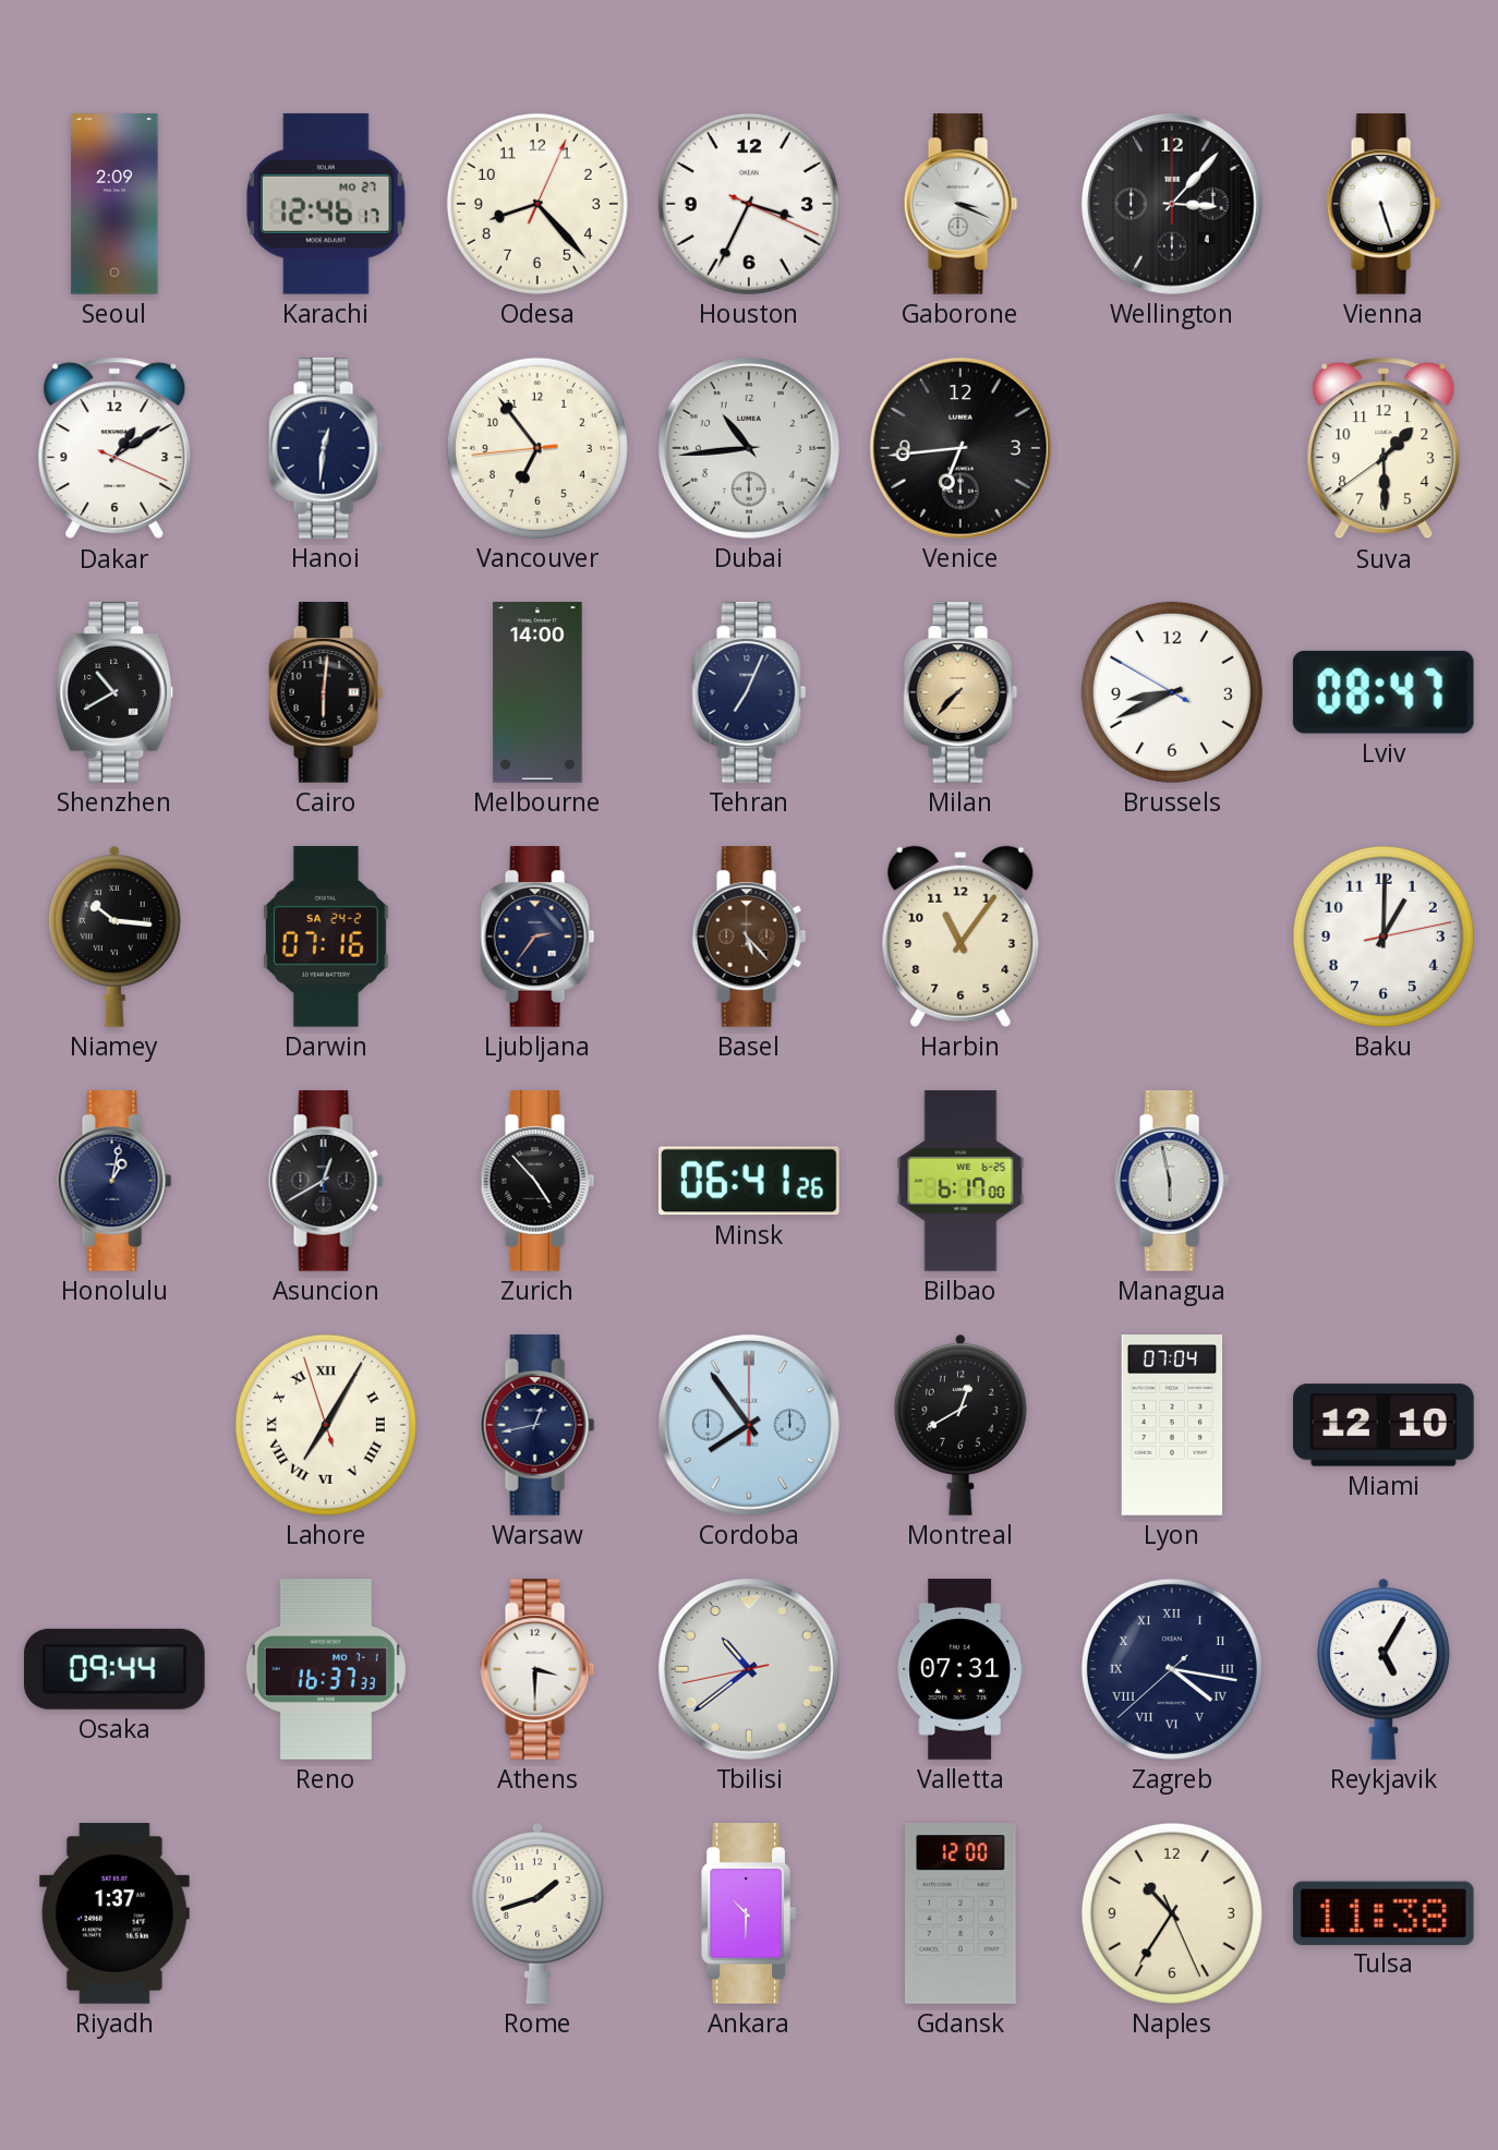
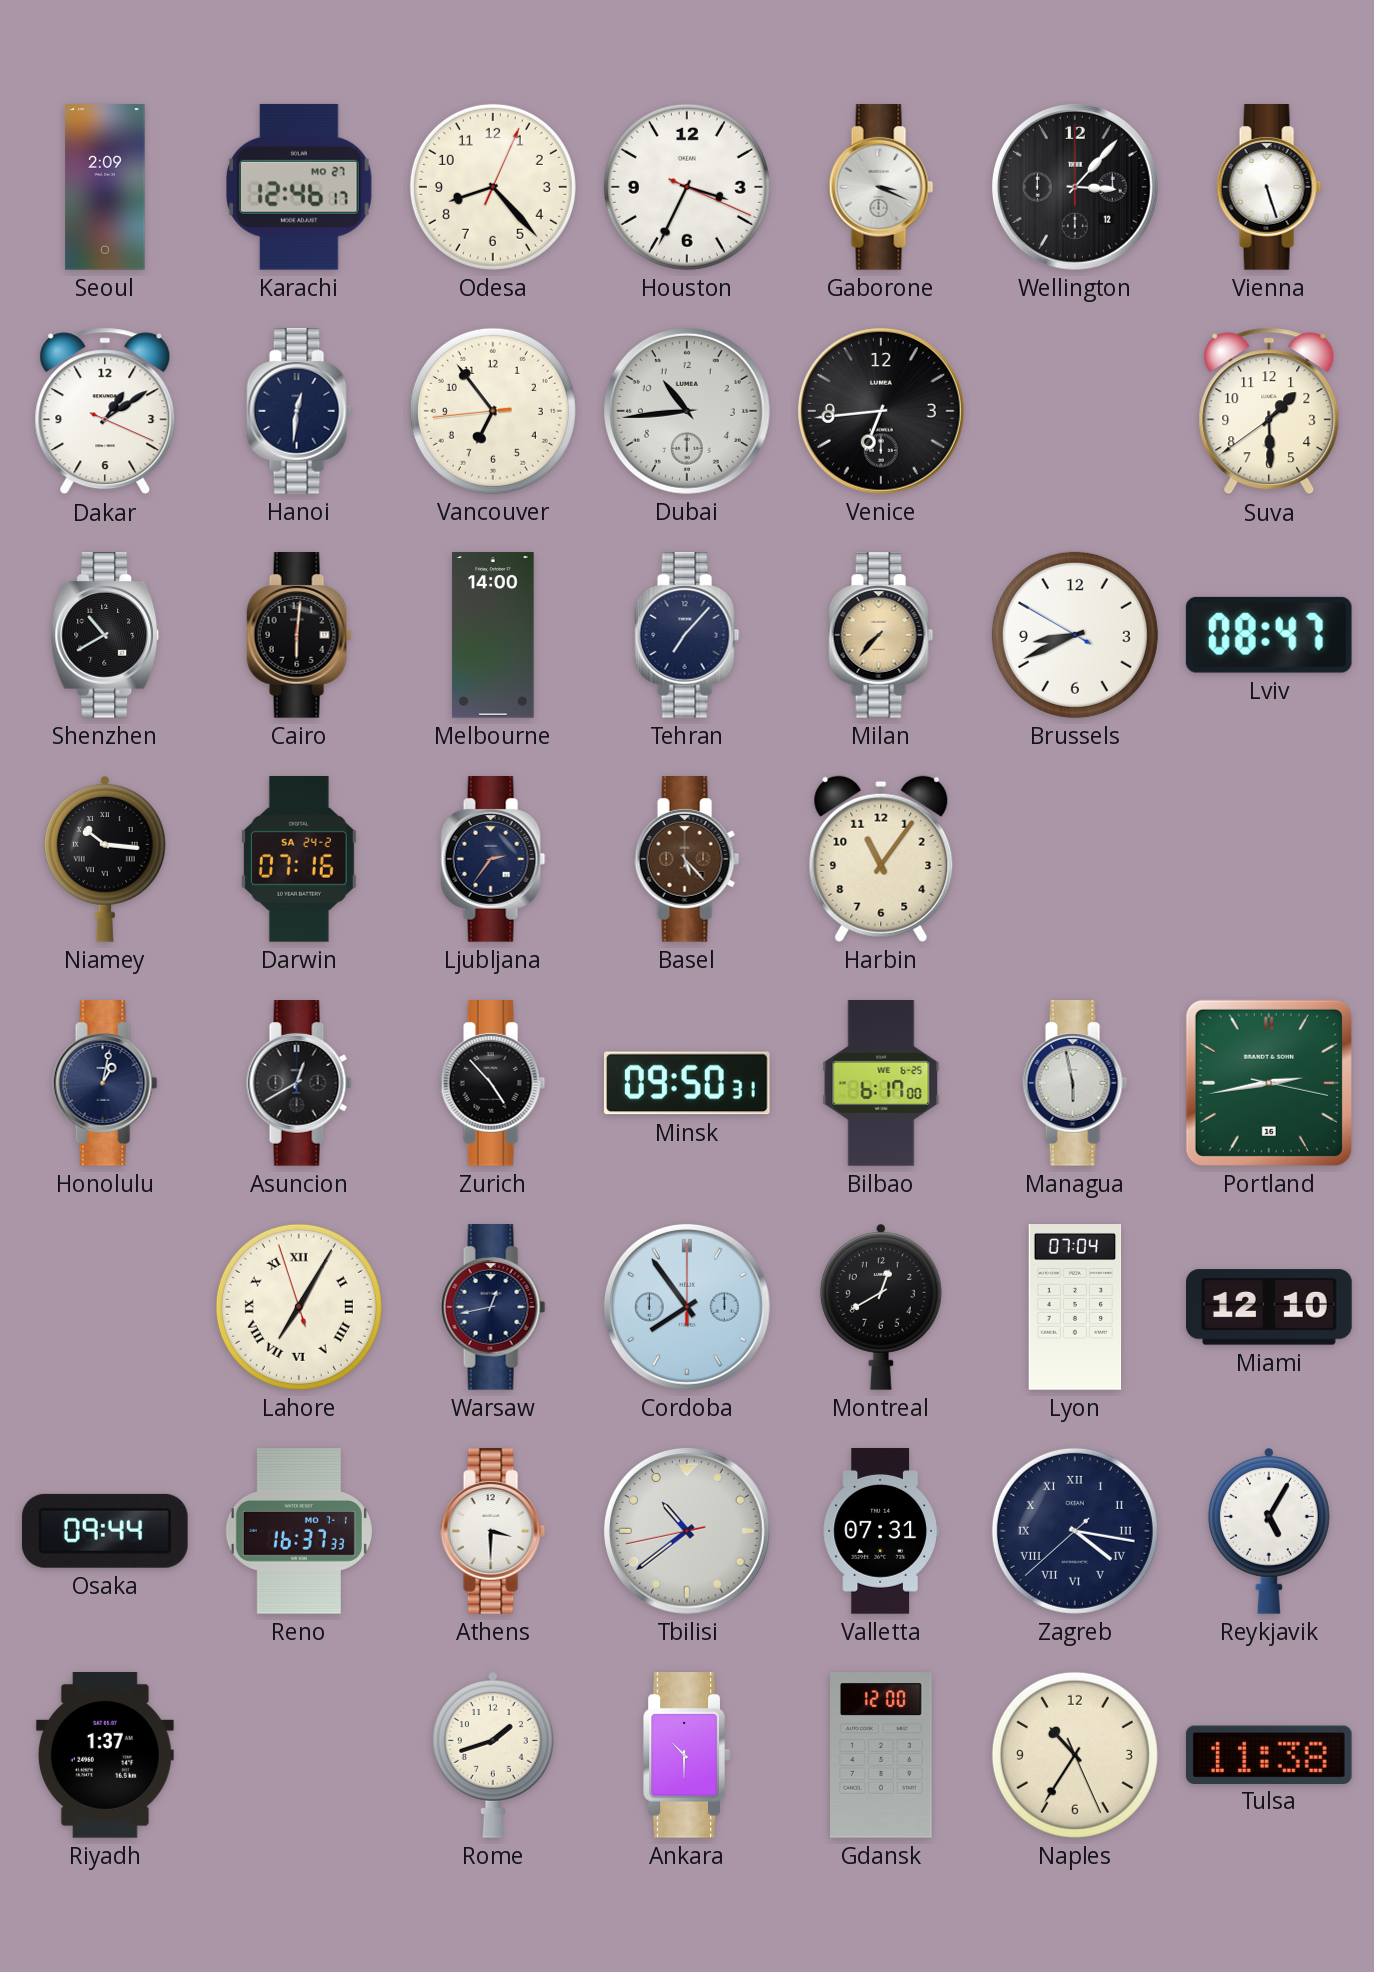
Wellington date: 4 -> 12
Tehran: 7:04 -> 7:07
Baku: 1:00 -> none
Minsk: 06:41 -> 09:50
Portland: none -> 2:43
